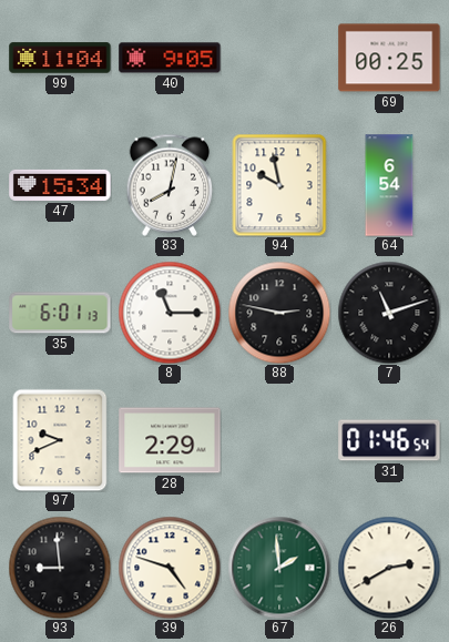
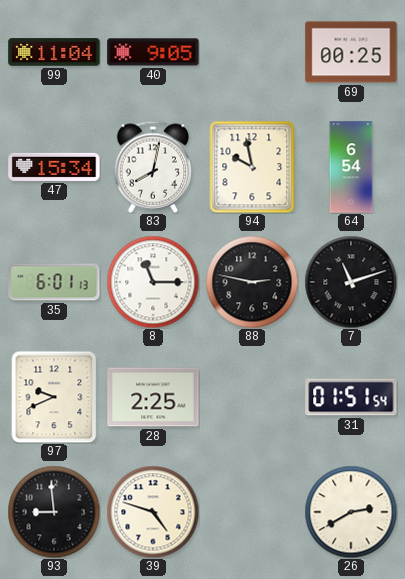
28: 2:29 -> 2:25
31: 01:46 -> 01:51
67: 1:59 -> none
